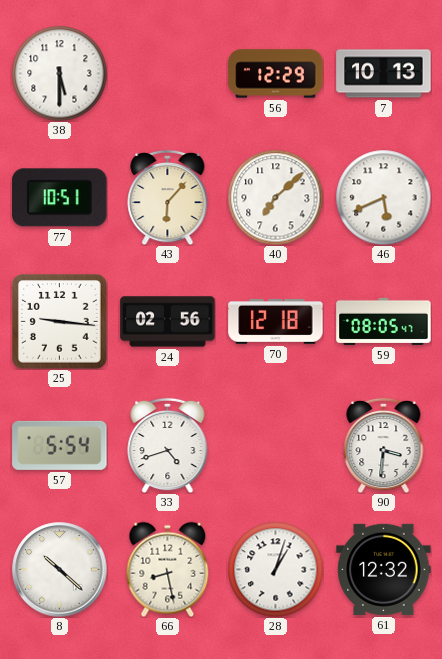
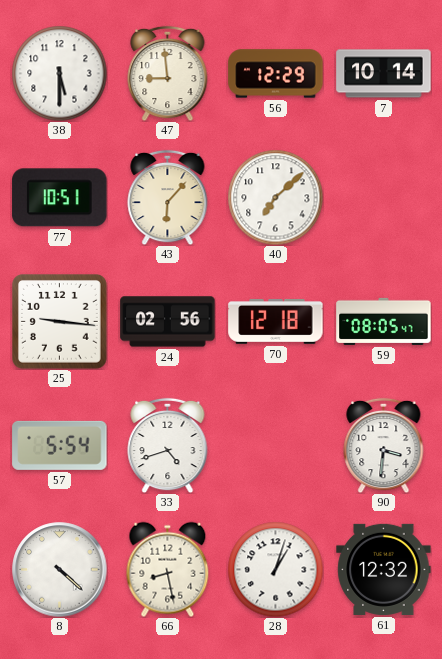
47: none -> 8:59
7: 10:13 -> 10:14
46: 5:41 -> none
8: 10:22 -> 4:22
